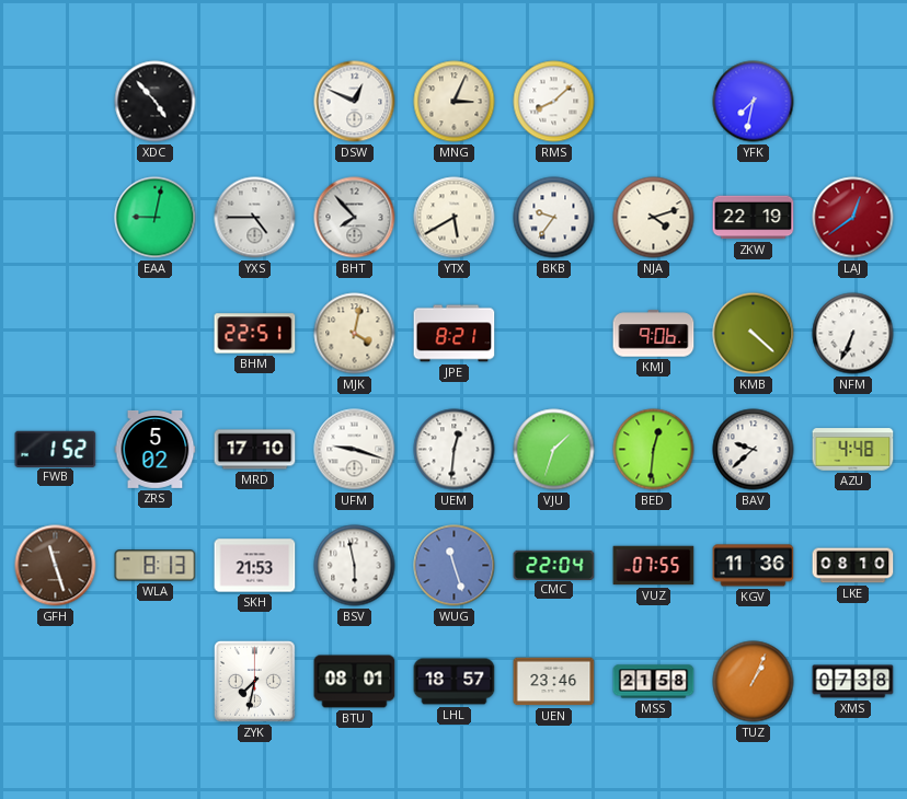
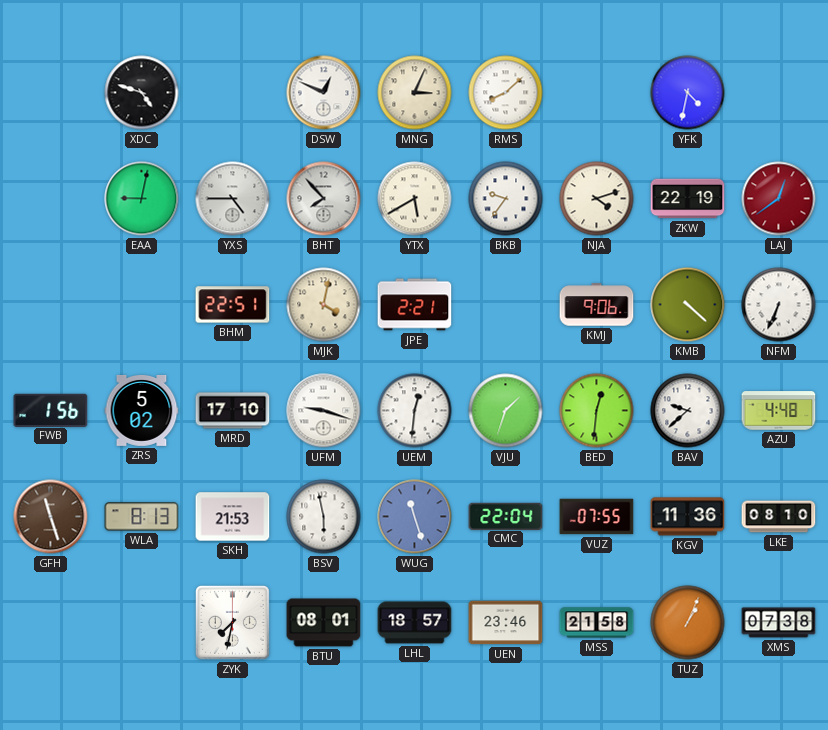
XDC: 4:53 -> 4:48
YFK: 7:32 -> 4:32
JPE: 8:21 -> 2:21
FWB: 1:52 -> 1:56
